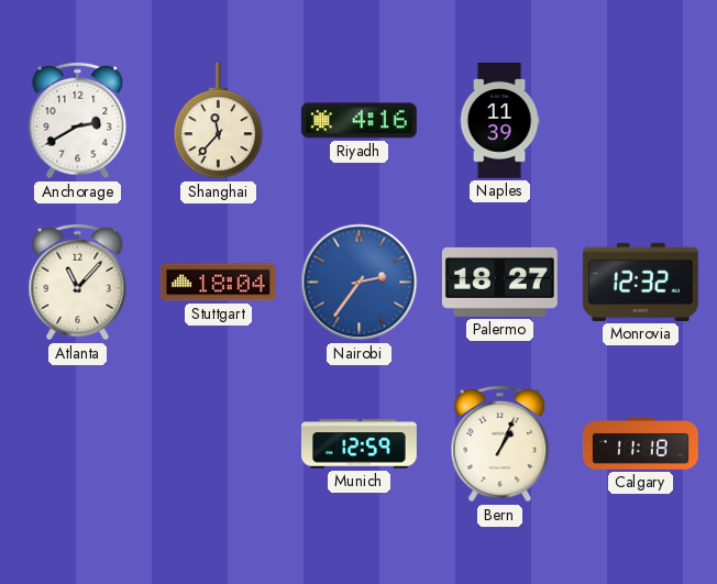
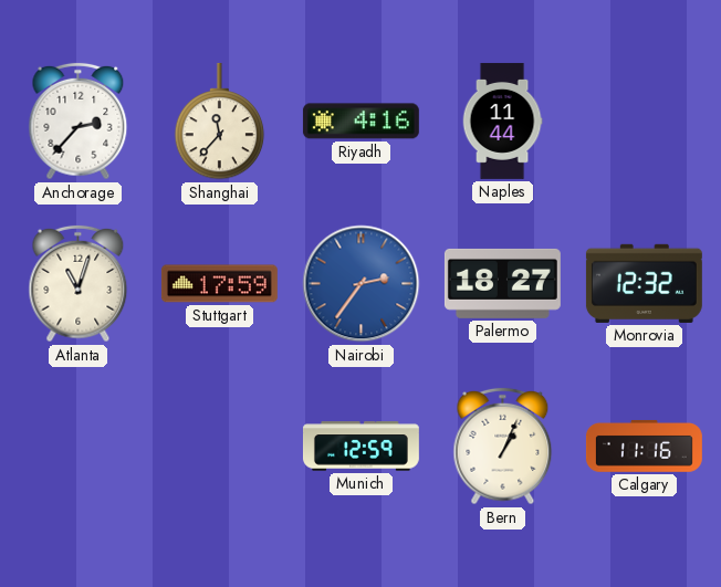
Anchorage: 2:40 -> 2:37
Naples: 11:39 -> 11:44
Atlanta: 11:07 -> 11:03
Stuttgart: 18:04 -> 17:59
Calgary: 11:18 -> 11:16
